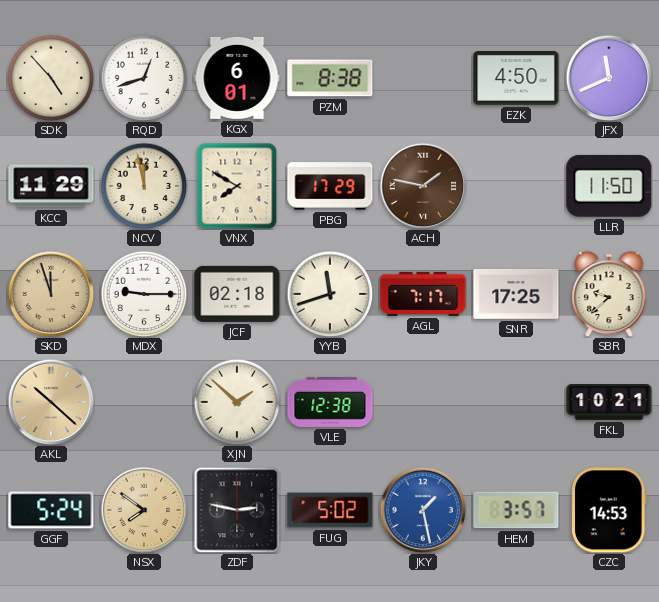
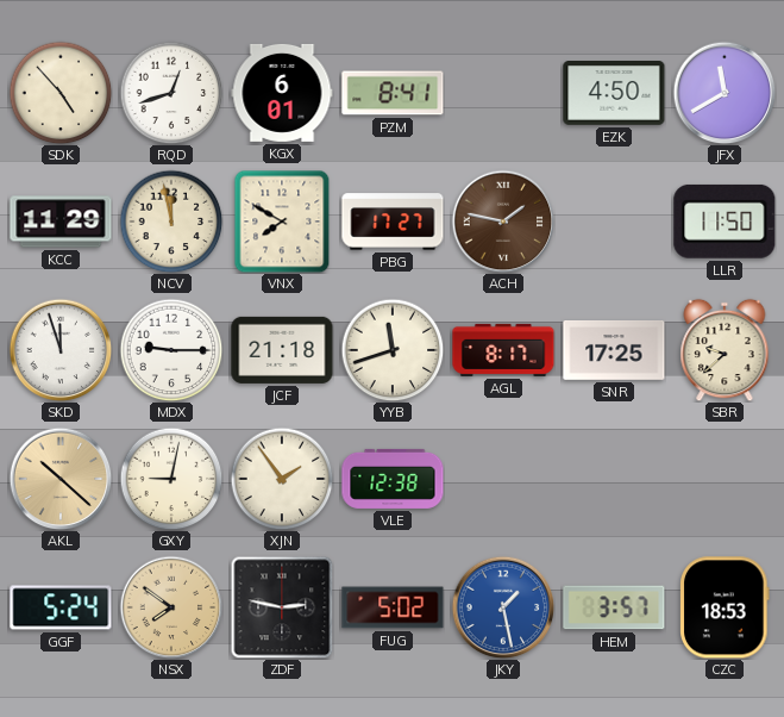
PZM: 8:38 -> 8:41
JFX: 11:41 -> 11:40
PBG: 17:29 -> 17:27
SKD dial: champagne -> white
JCF: 02:18 -> 21:18
AGL: 7:17 -> 8:17
GXY: none -> 9:02
XJN: 1:52 -> 1:54
FKL: 10:21 -> none
CZC: 14:53 -> 18:53
